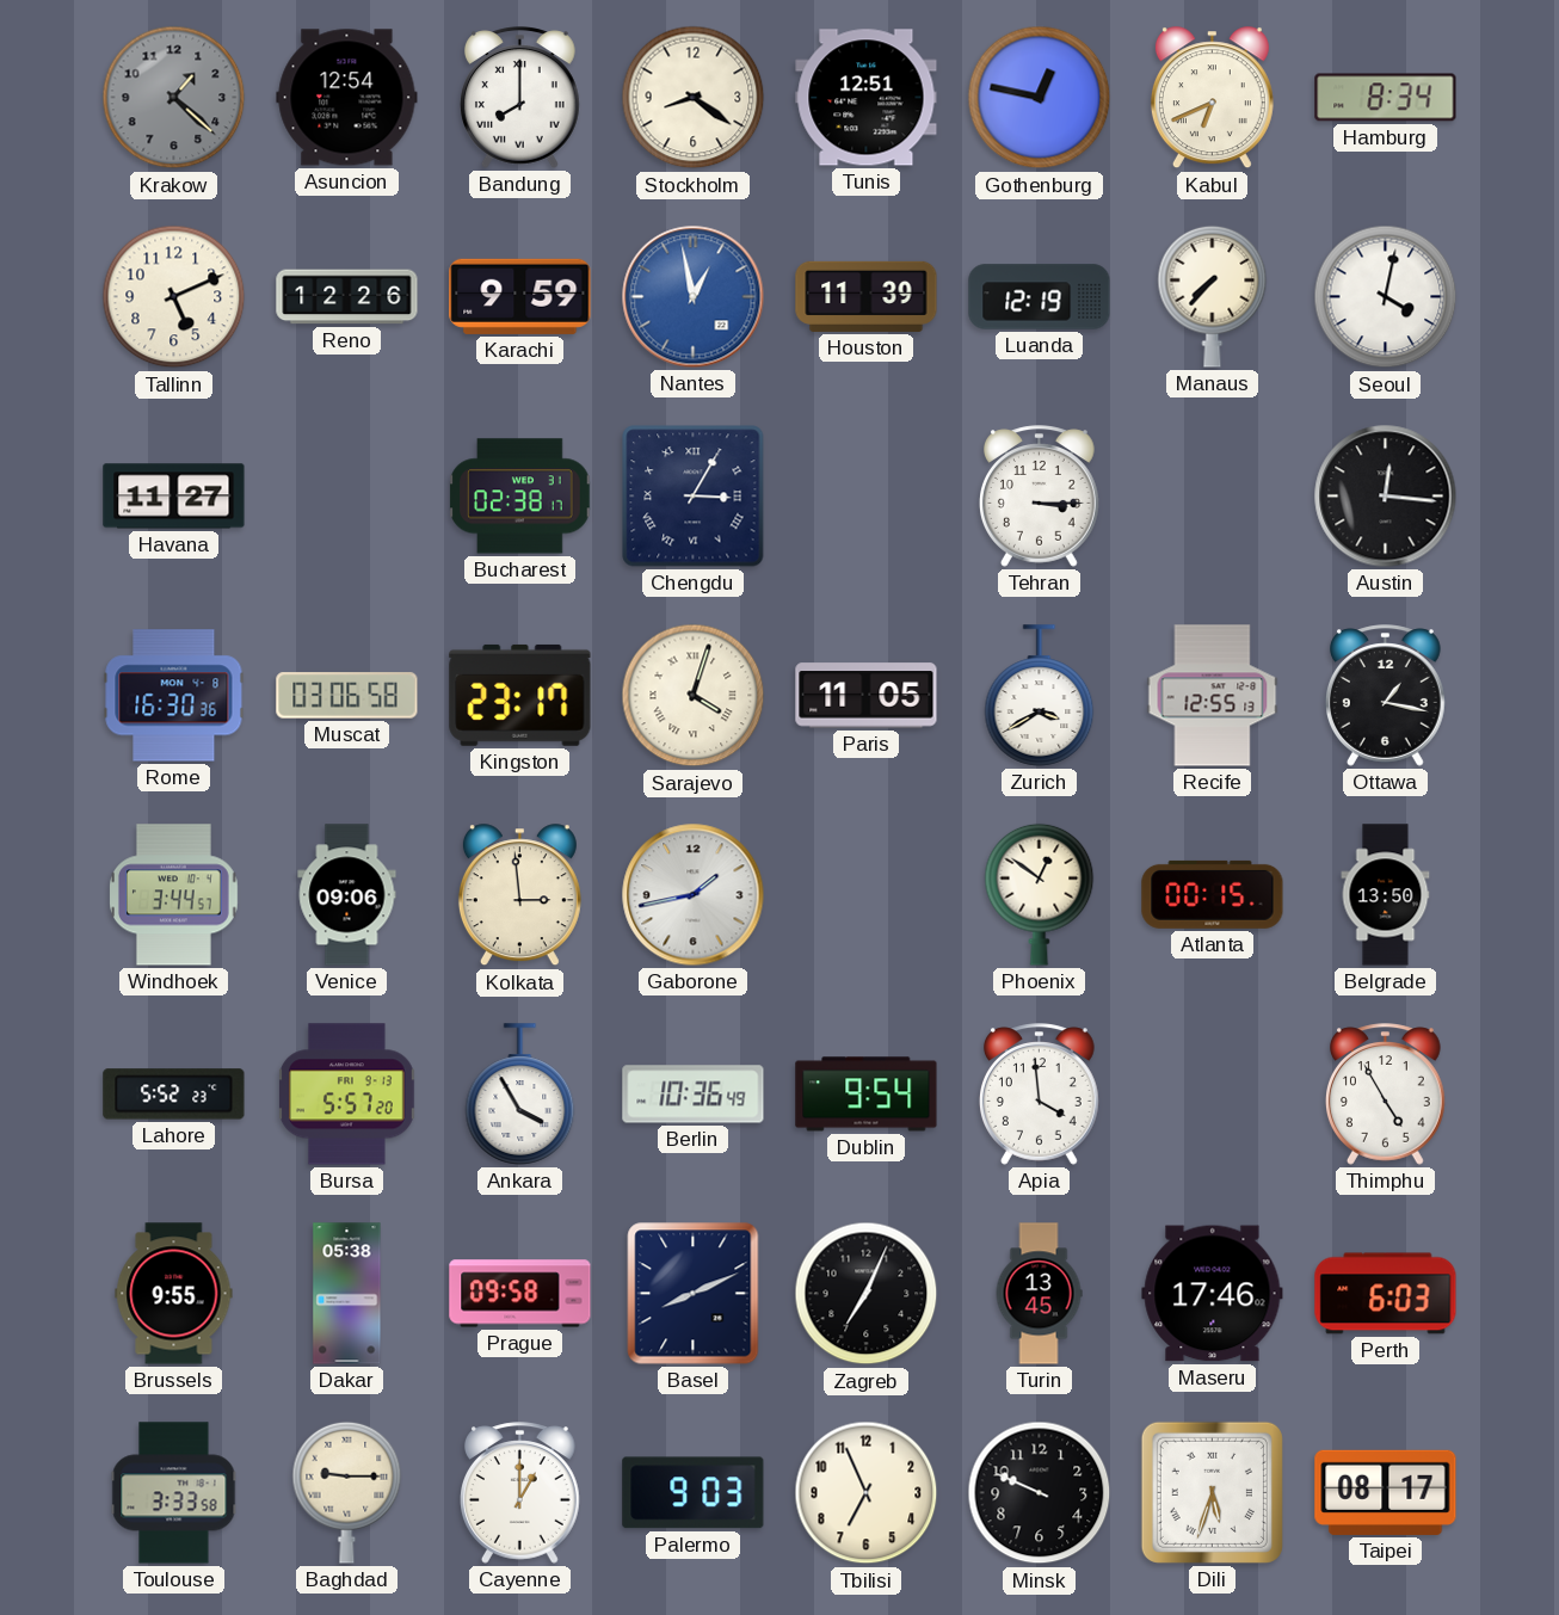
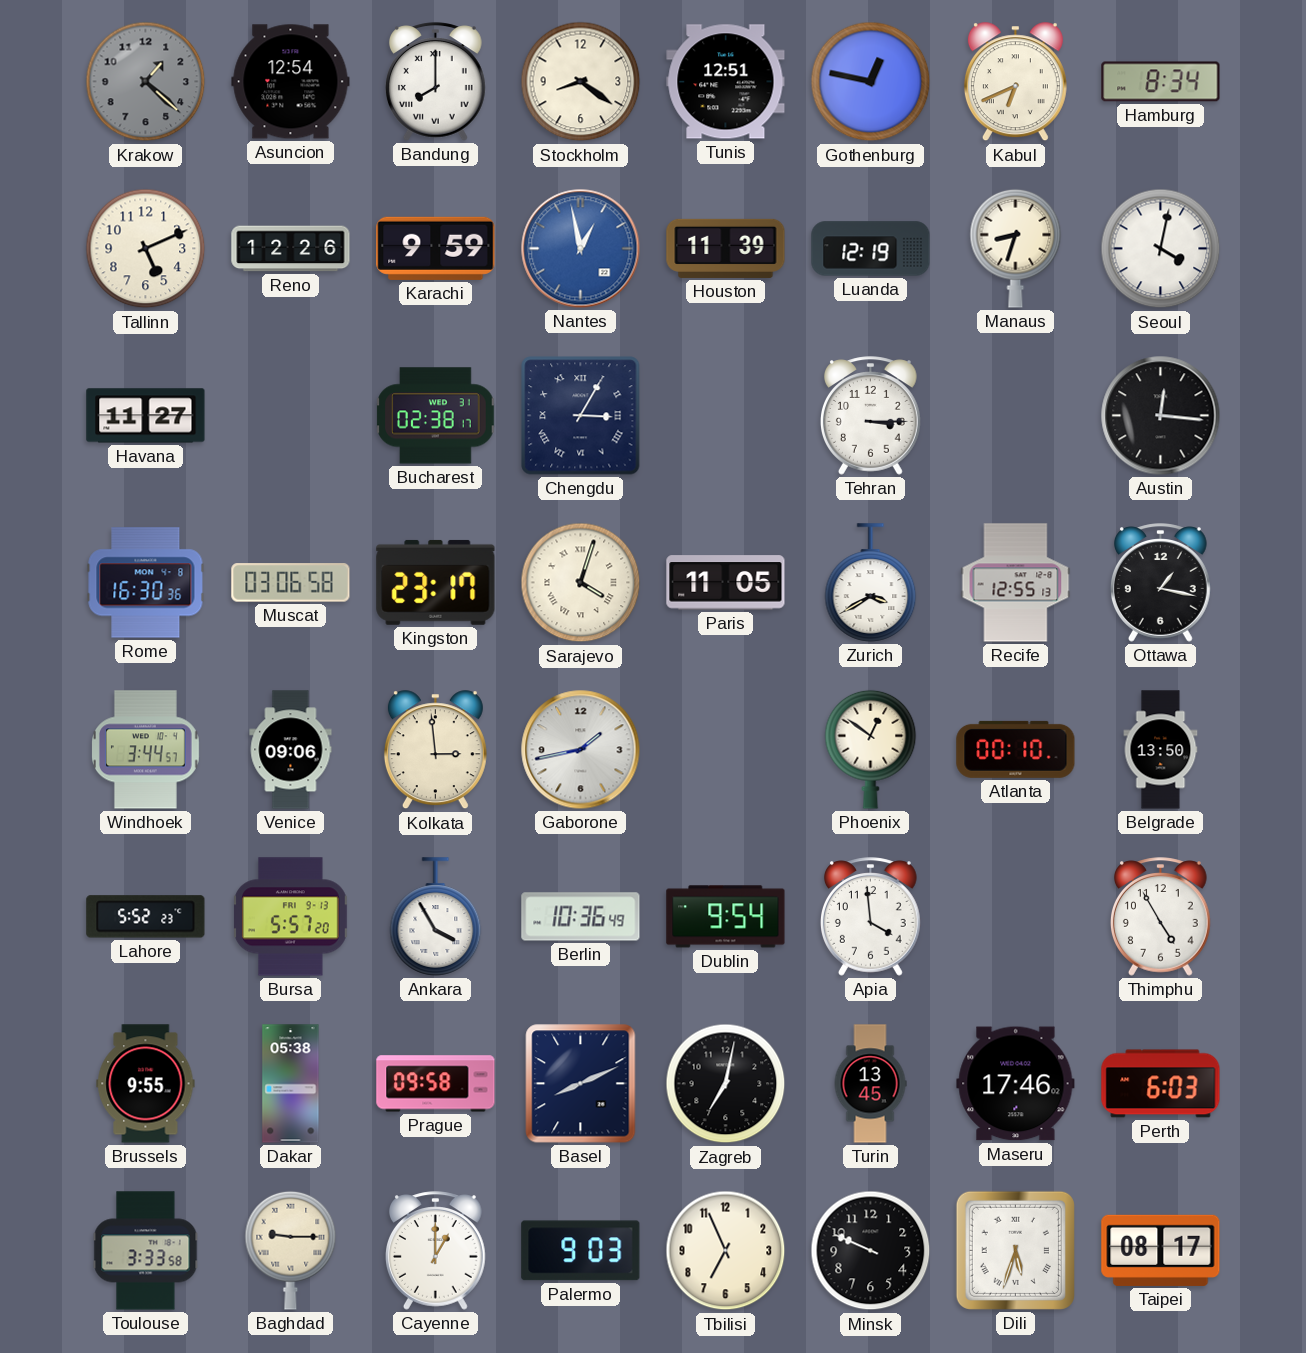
Manaus: 7:37 -> 8:33
Atlanta: 00:15 -> 00:10
Zagreb: 7:04 -> 7:02
